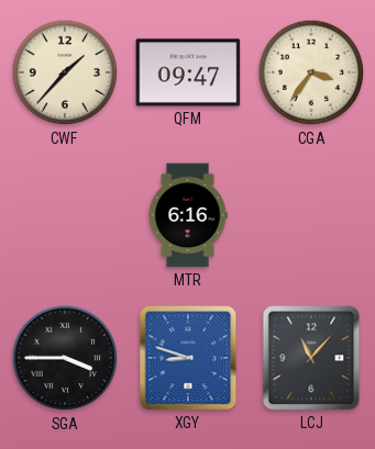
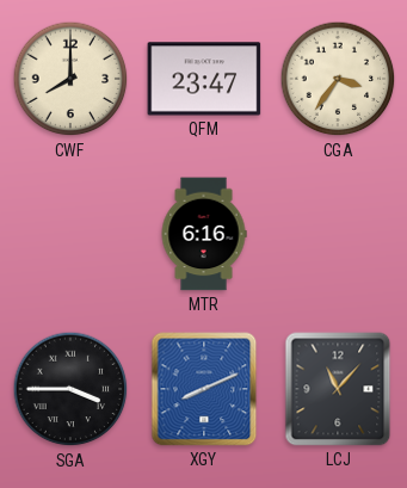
CWF: 1:37 -> 8:00
QFM: 09:47 -> 23:47
XGY: 8:48 -> 8:11
